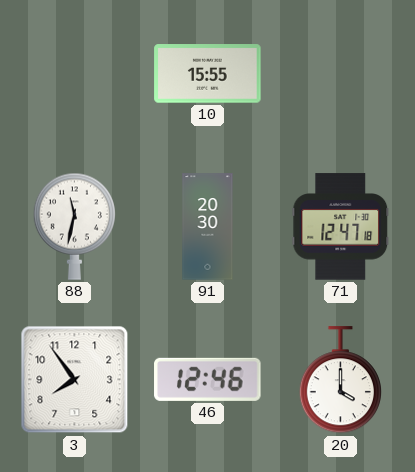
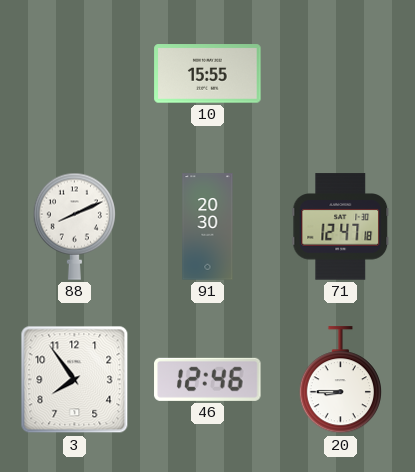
88: 11:32 -> 8:11
20: 4:00 -> 8:45
